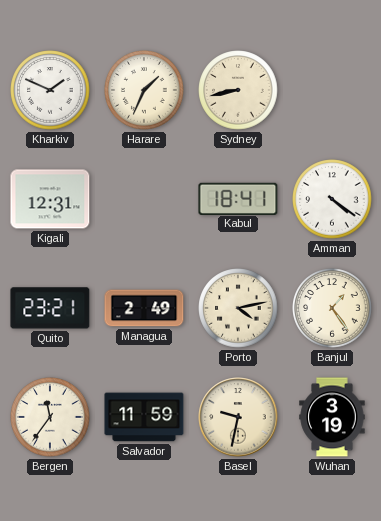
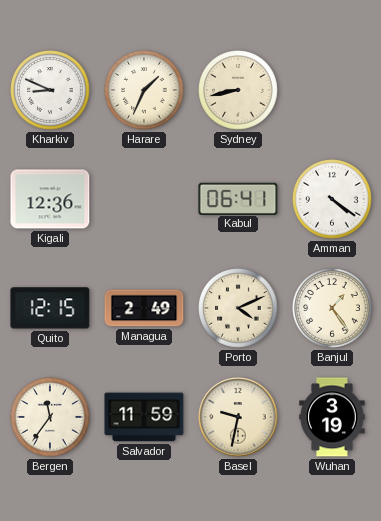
Kharkiv: 1:49 -> 8:49
Kigali: 12:31 -> 12:36
Kabul: 18:41 -> 06:41
Quito: 23:21 -> 12:15
Porto: 4:13 -> 4:11
